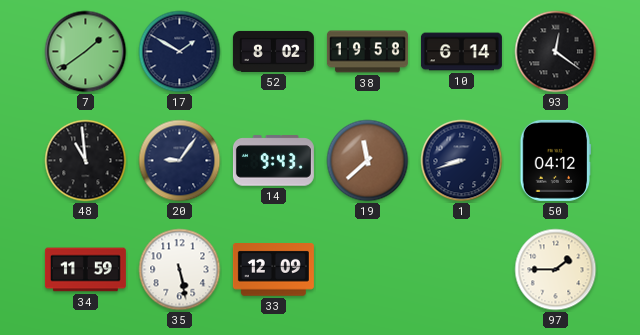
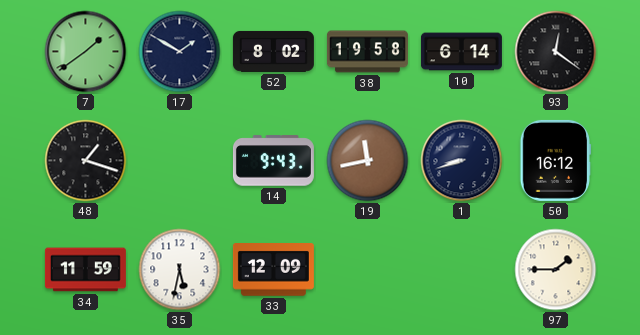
48: 10:59 -> 1:18
20: 9:06 -> none
19: 11:38 -> 11:43
50: 04:12 -> 16:12
35: 5:28 -> 5:32
